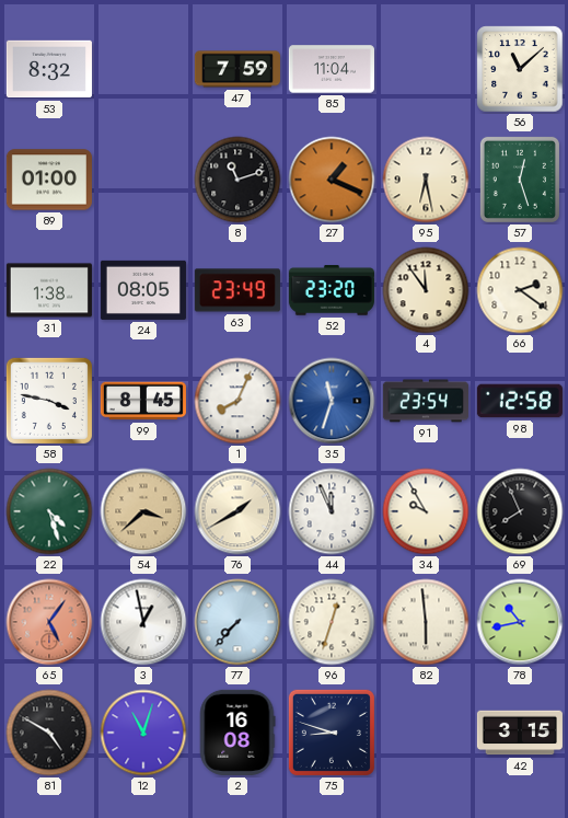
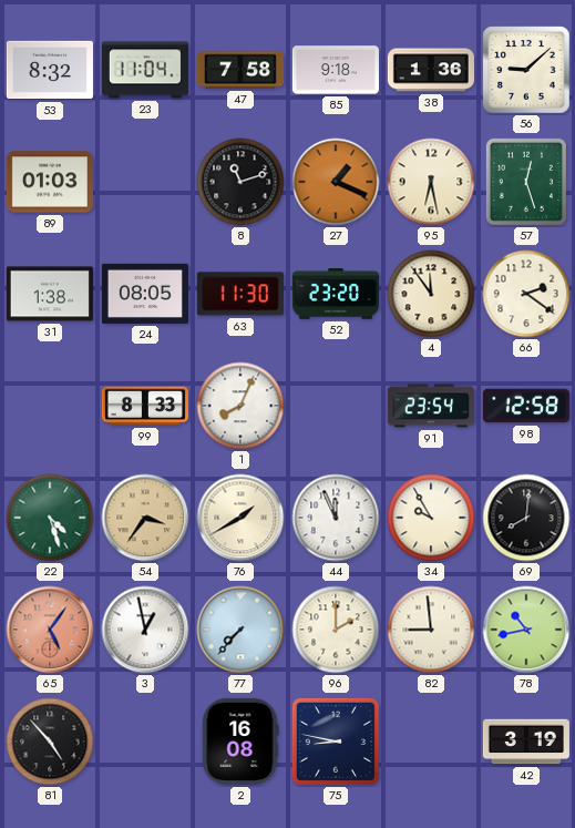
23: none -> 11:04
47: 7:59 -> 7:58
85: 11:04 -> 9:18
38: none -> 1:36
56: 11:08 -> 9:08
89: 01:00 -> 01:03
63: 23:49 -> 11:30
58: 3:47 -> none
99: 8:45 -> 8:33
35: 11:33 -> none
54: 3:38 -> 3:36
69: 7:56 -> 8:01
96: 12:33 -> 2:00
82: 5:59 -> 8:59
81: 4:50 -> 4:53
12: 11:03 -> none
75: 8:48 -> 8:47
42: 3:15 -> 3:19
